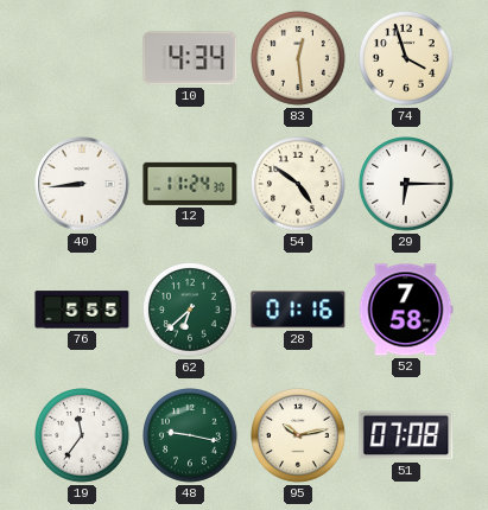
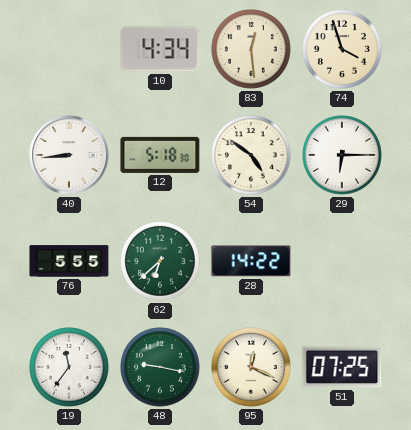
12: 11:24 -> 5:18
28: 01:16 -> 14:22
52: 7:58 -> none
95: 10:13 -> 12:19
51: 07:08 -> 07:25
